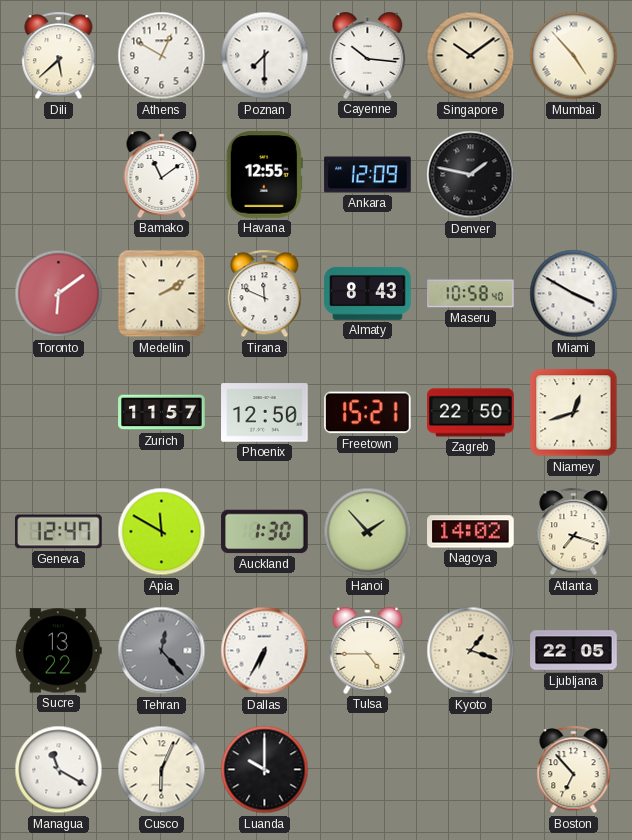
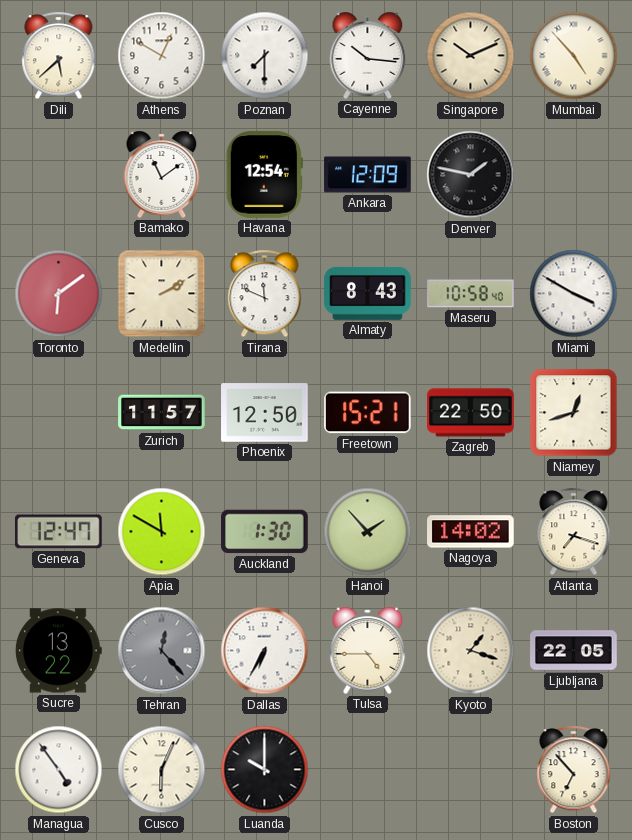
Singapore: 10:09 -> 10:11
Havana: 12:55 -> 12:54
Managua: 11:20 -> 4:54
